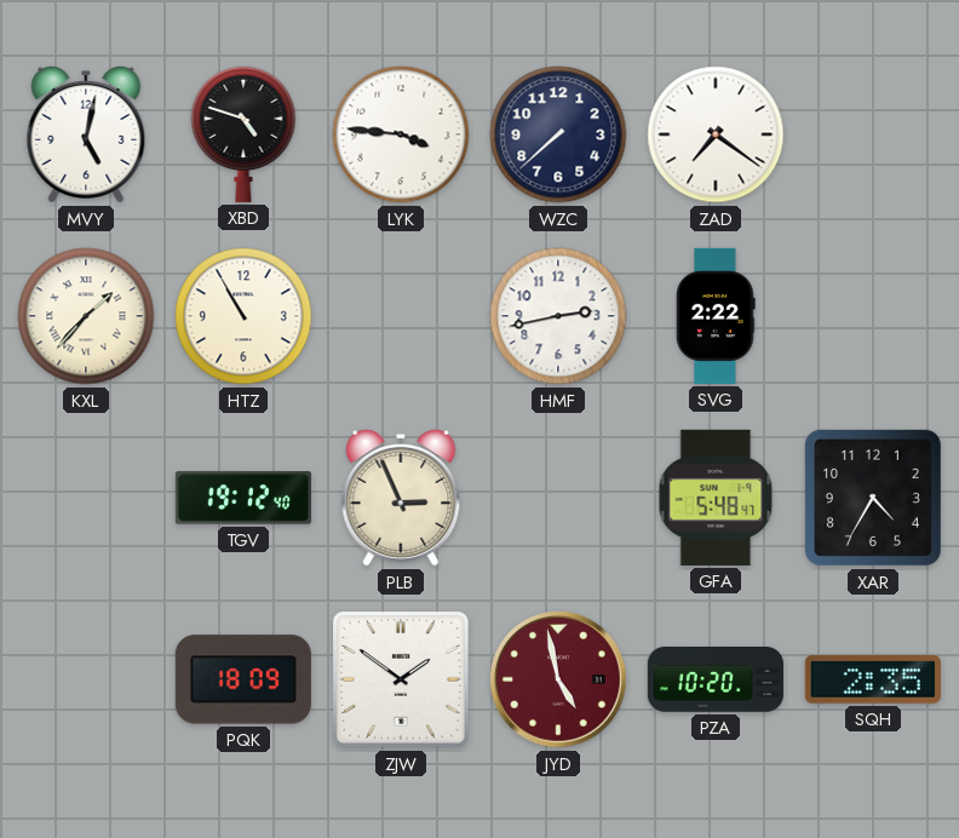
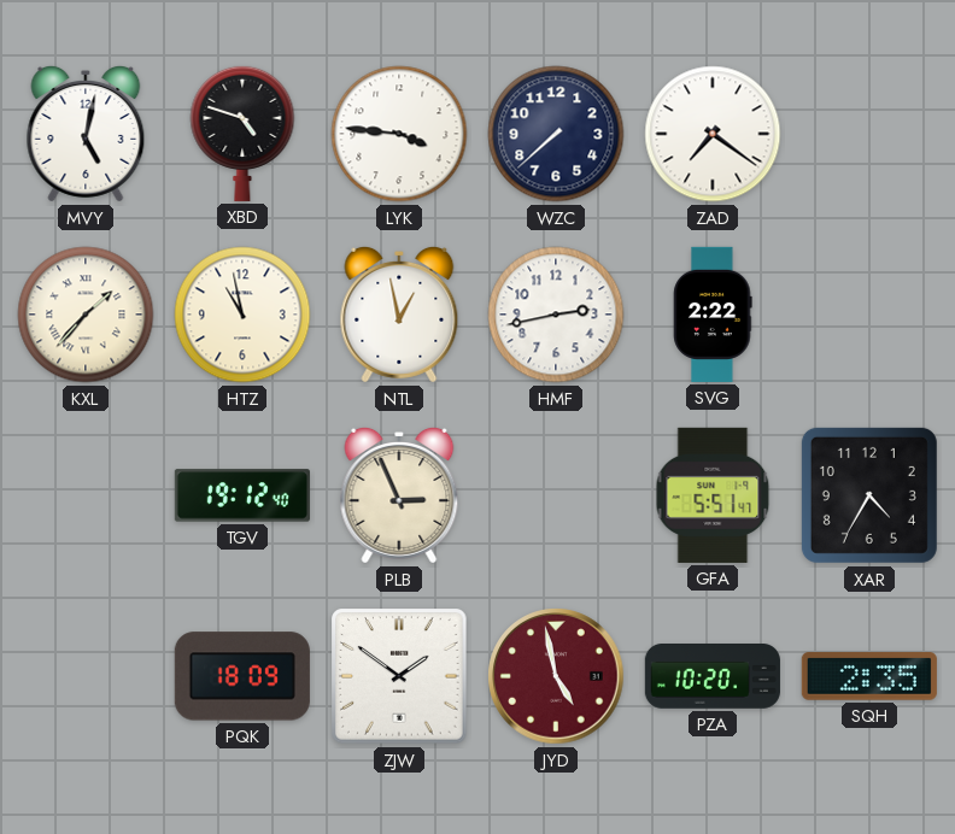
HTZ: 10:55 -> 10:58
NTL: none -> 12:58
GFA: 5:48 -> 5:51
